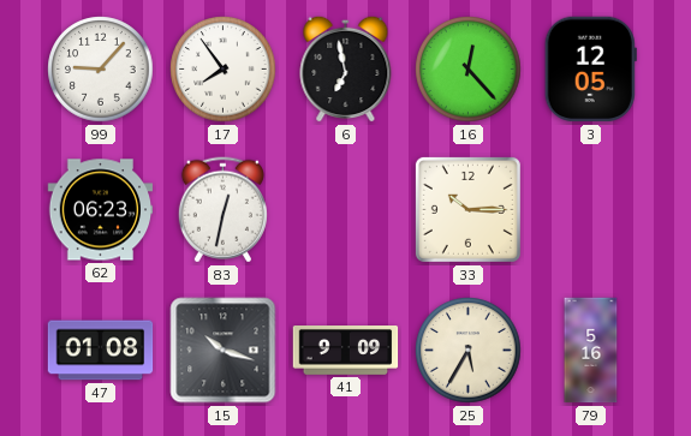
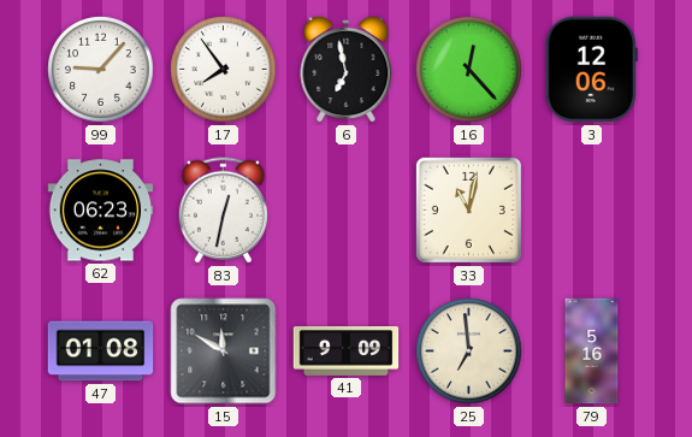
3: 12:05 -> 12:06
33: 10:15 -> 11:02
15: 10:18 -> 11:50
25: 5:35 -> 6:59
